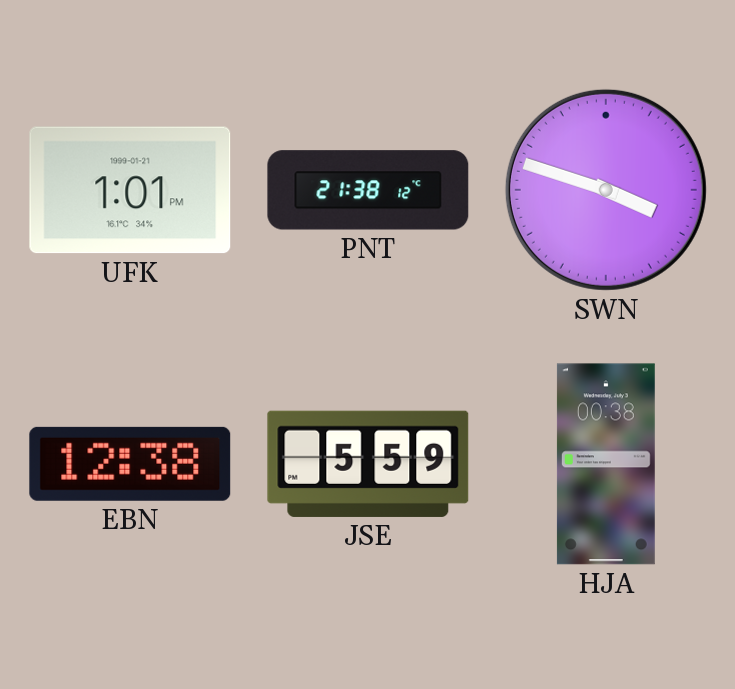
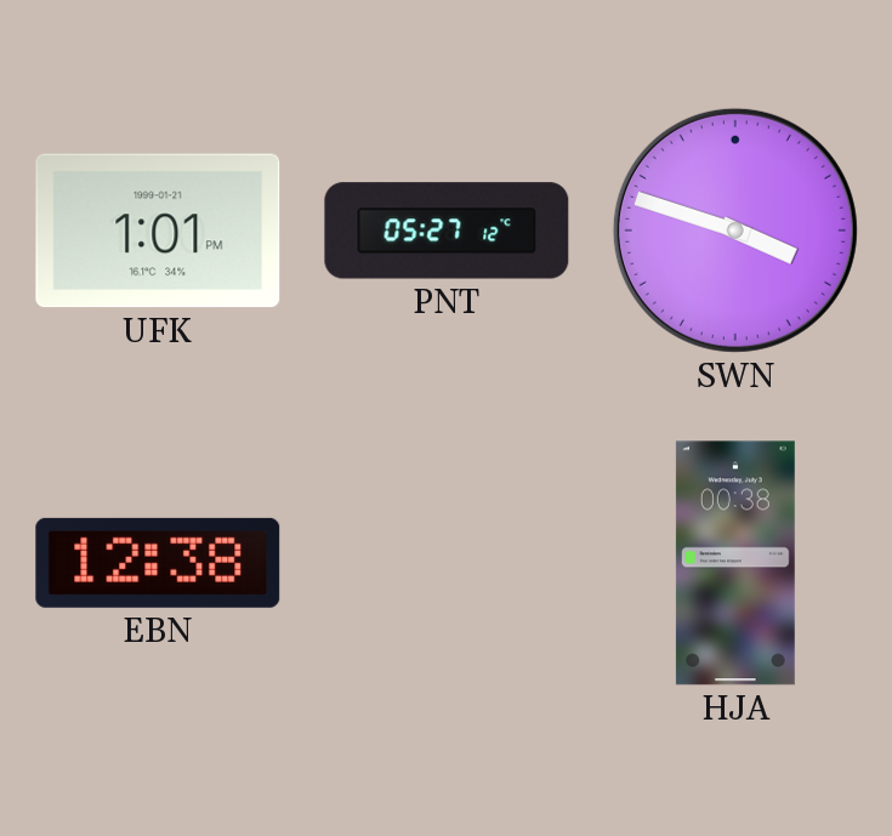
PNT: 21:38 -> 05:27
JSE: 5:59 -> none
